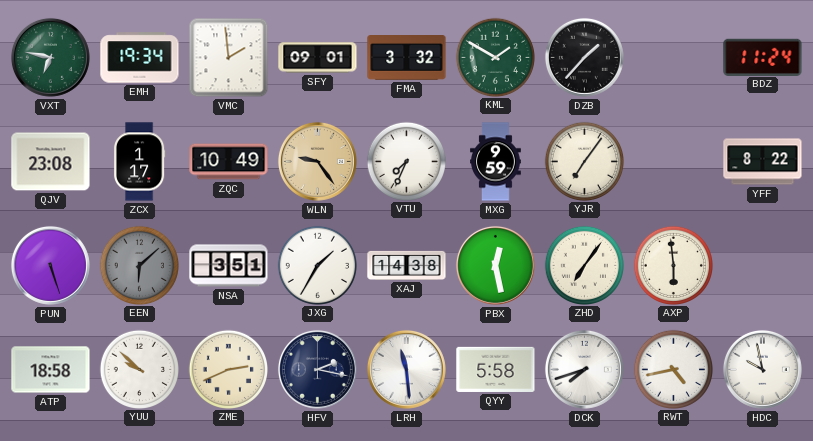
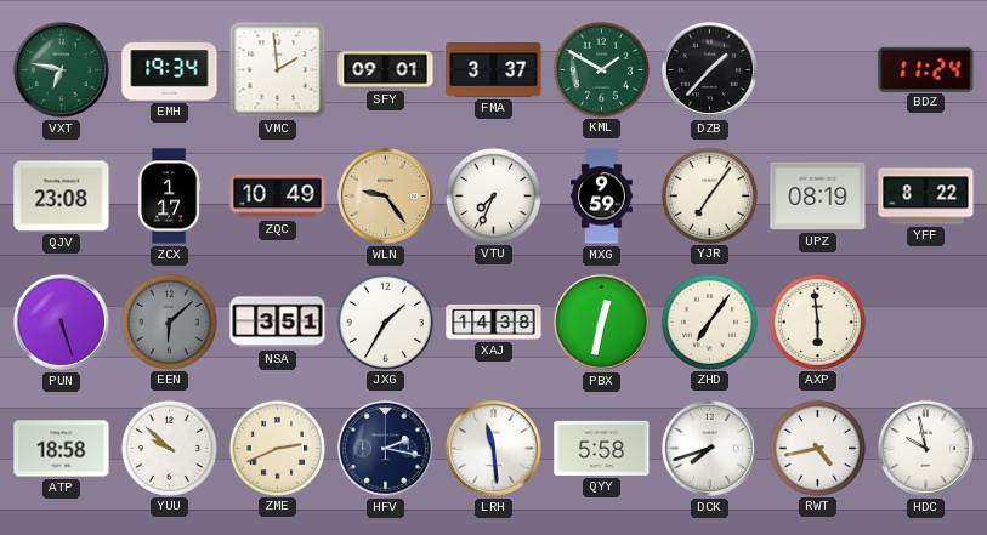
FMA: 3:32 -> 3:37
UPZ: none -> 08:19
PBX: 12:28 -> 12:32
